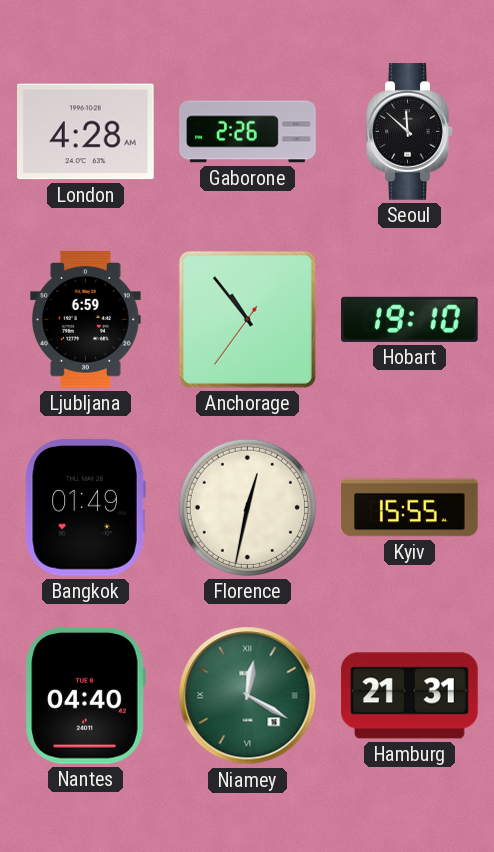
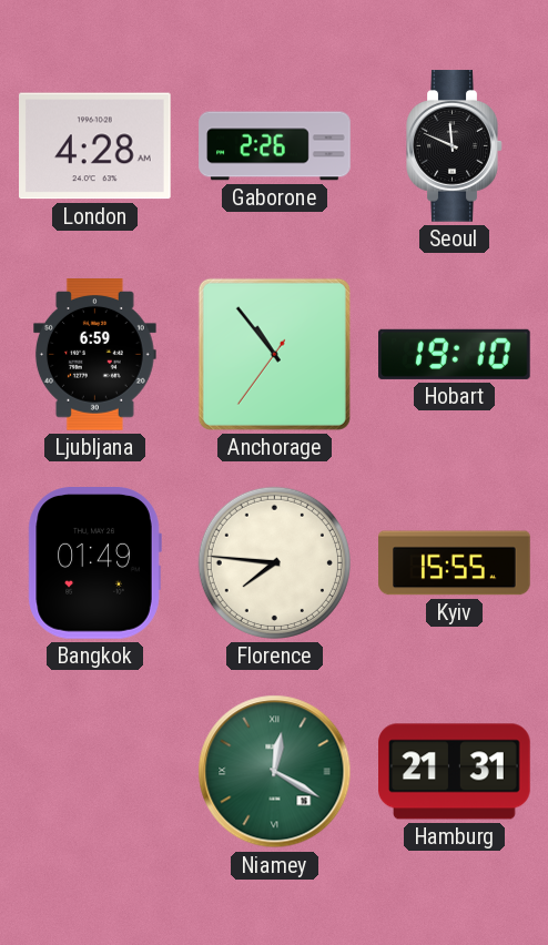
Seoul: 11:52 -> 11:49
Florence: 12:32 -> 7:46
Nantes: 04:40 -> none
